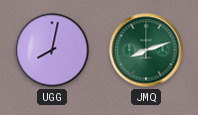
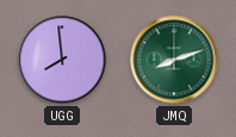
UGG: 8:02 -> 7:59
